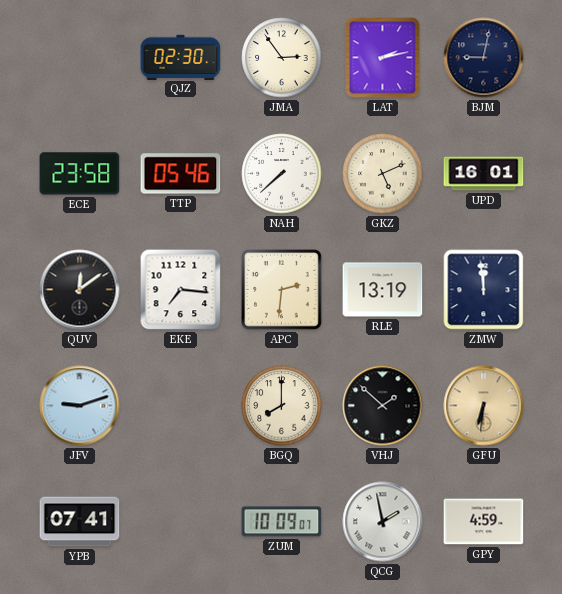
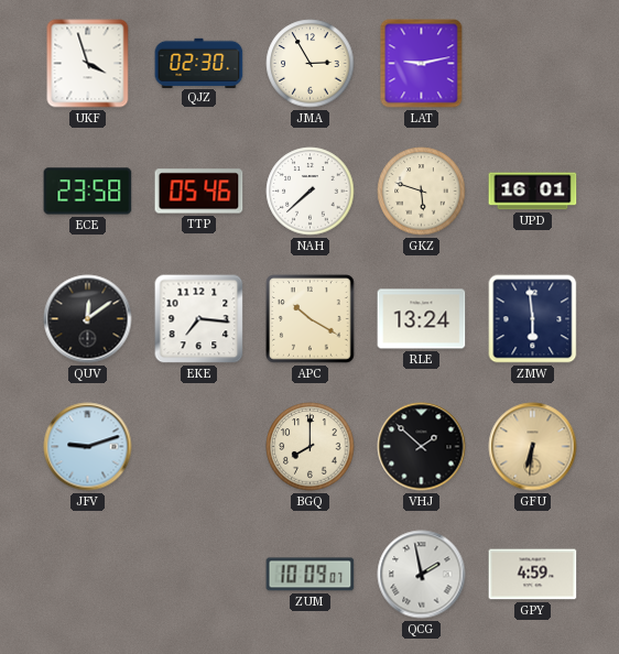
UKF: none -> 3:57
JMA: 2:54 -> 2:55
LAT: 2:13 -> 9:13
BJM: 9:02 -> none
GKZ: 5:11 -> 5:48
APC: 2:31 -> 10:20
RLE: 13:19 -> 13:24
ZMW: 11:59 -> 5:59
YPB: 07:41 -> none
